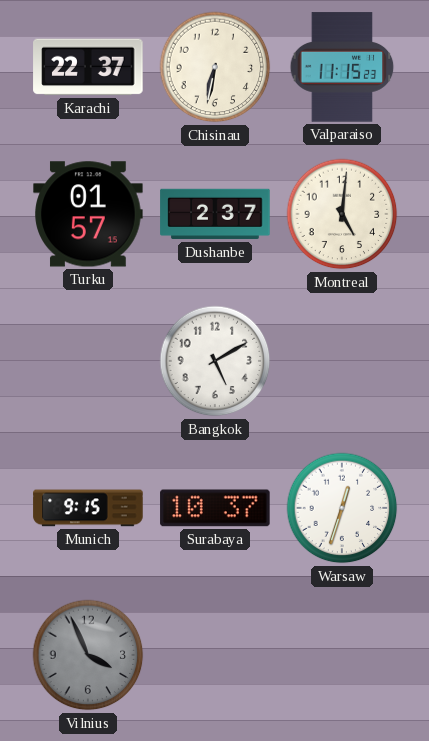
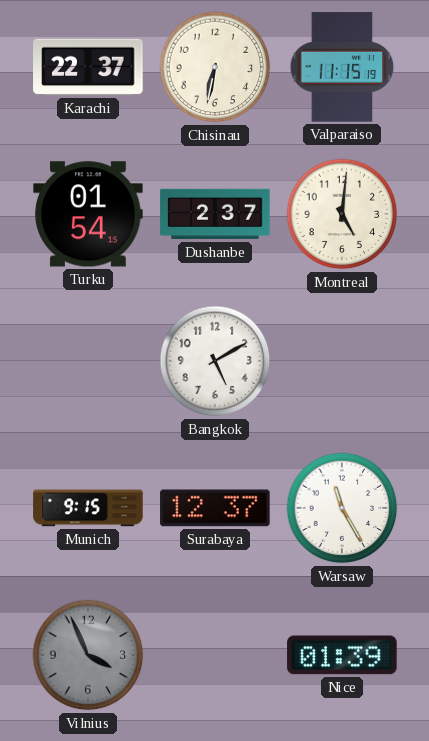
Valparaiso: 11:15:23 -> 11:15:19
Turku: 01:57 -> 01:54
Surabaya: 10:37 -> 12:37
Warsaw: 12:33 -> 11:25
Nice: none -> 01:39
